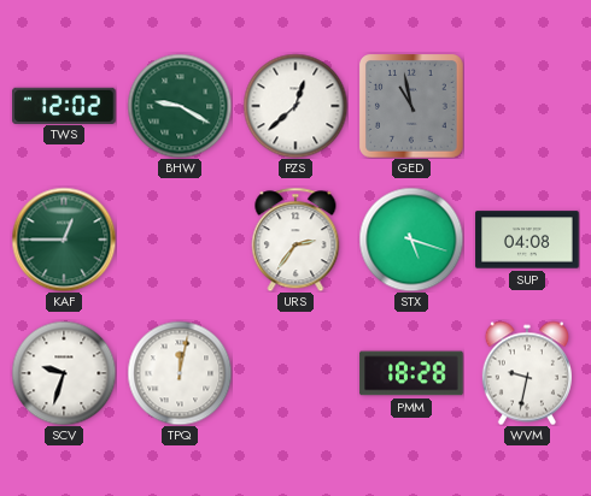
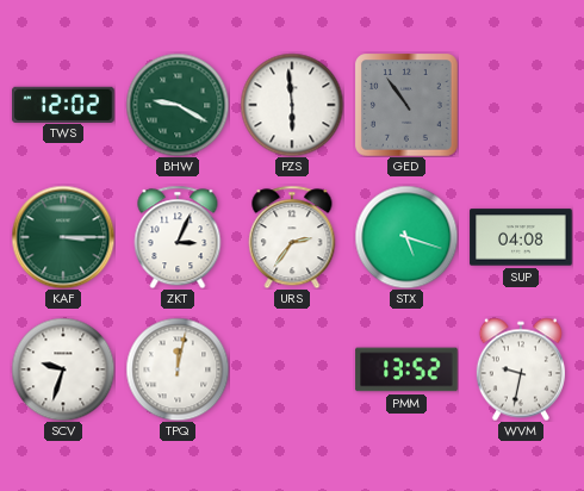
PZS: 12:38 -> 5:59
GED: 10:58 -> 10:54
KAF: 12:45 -> 3:15
ZKT: none -> 3:04
PMM: 18:28 -> 13:52
